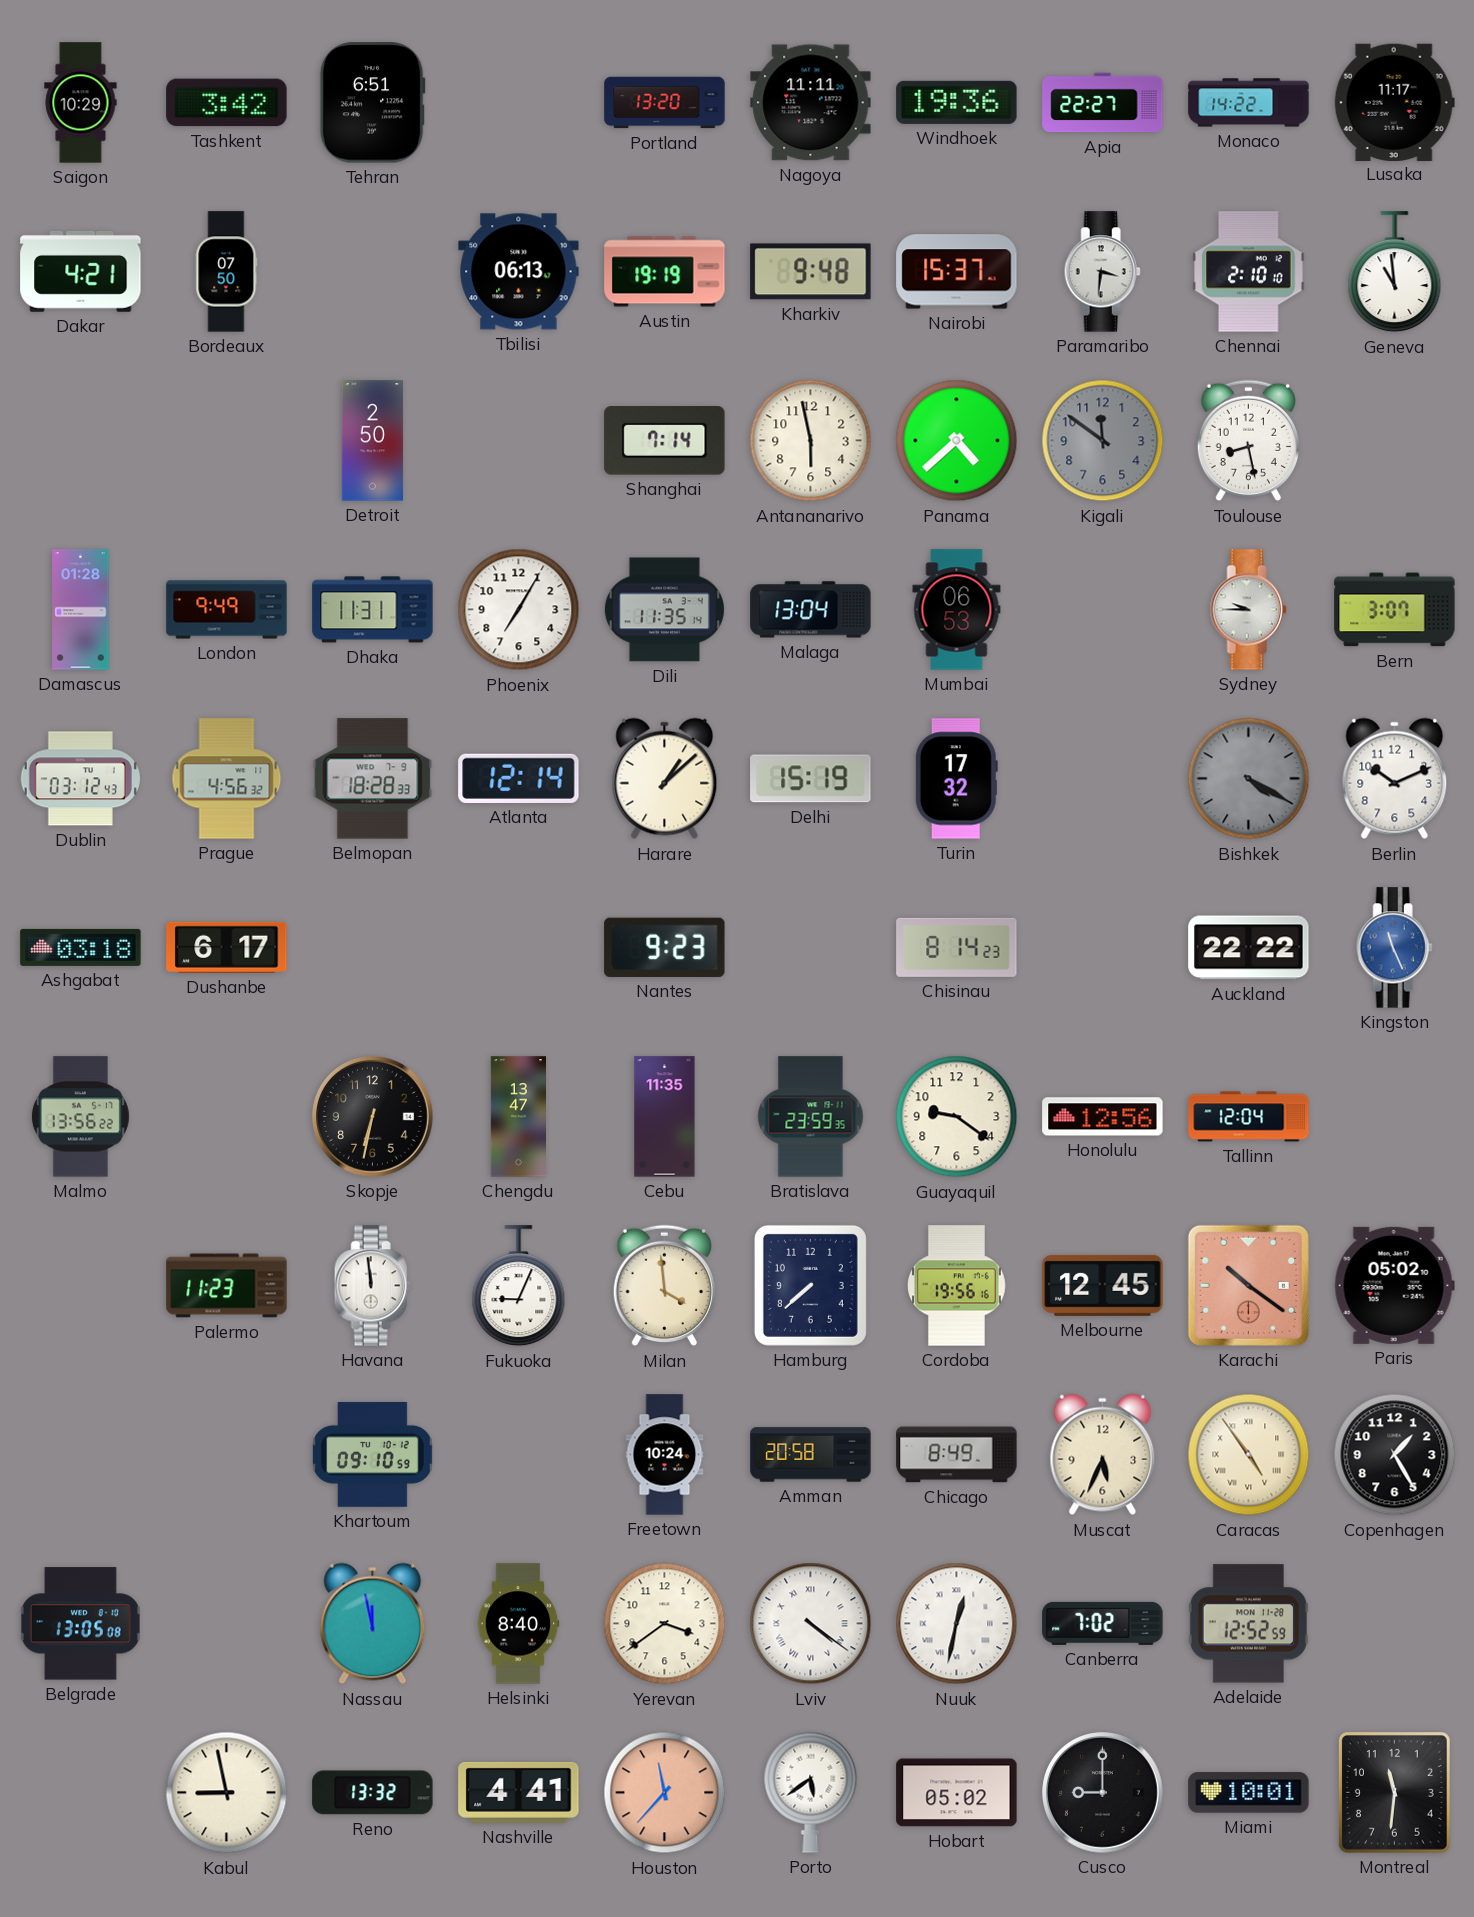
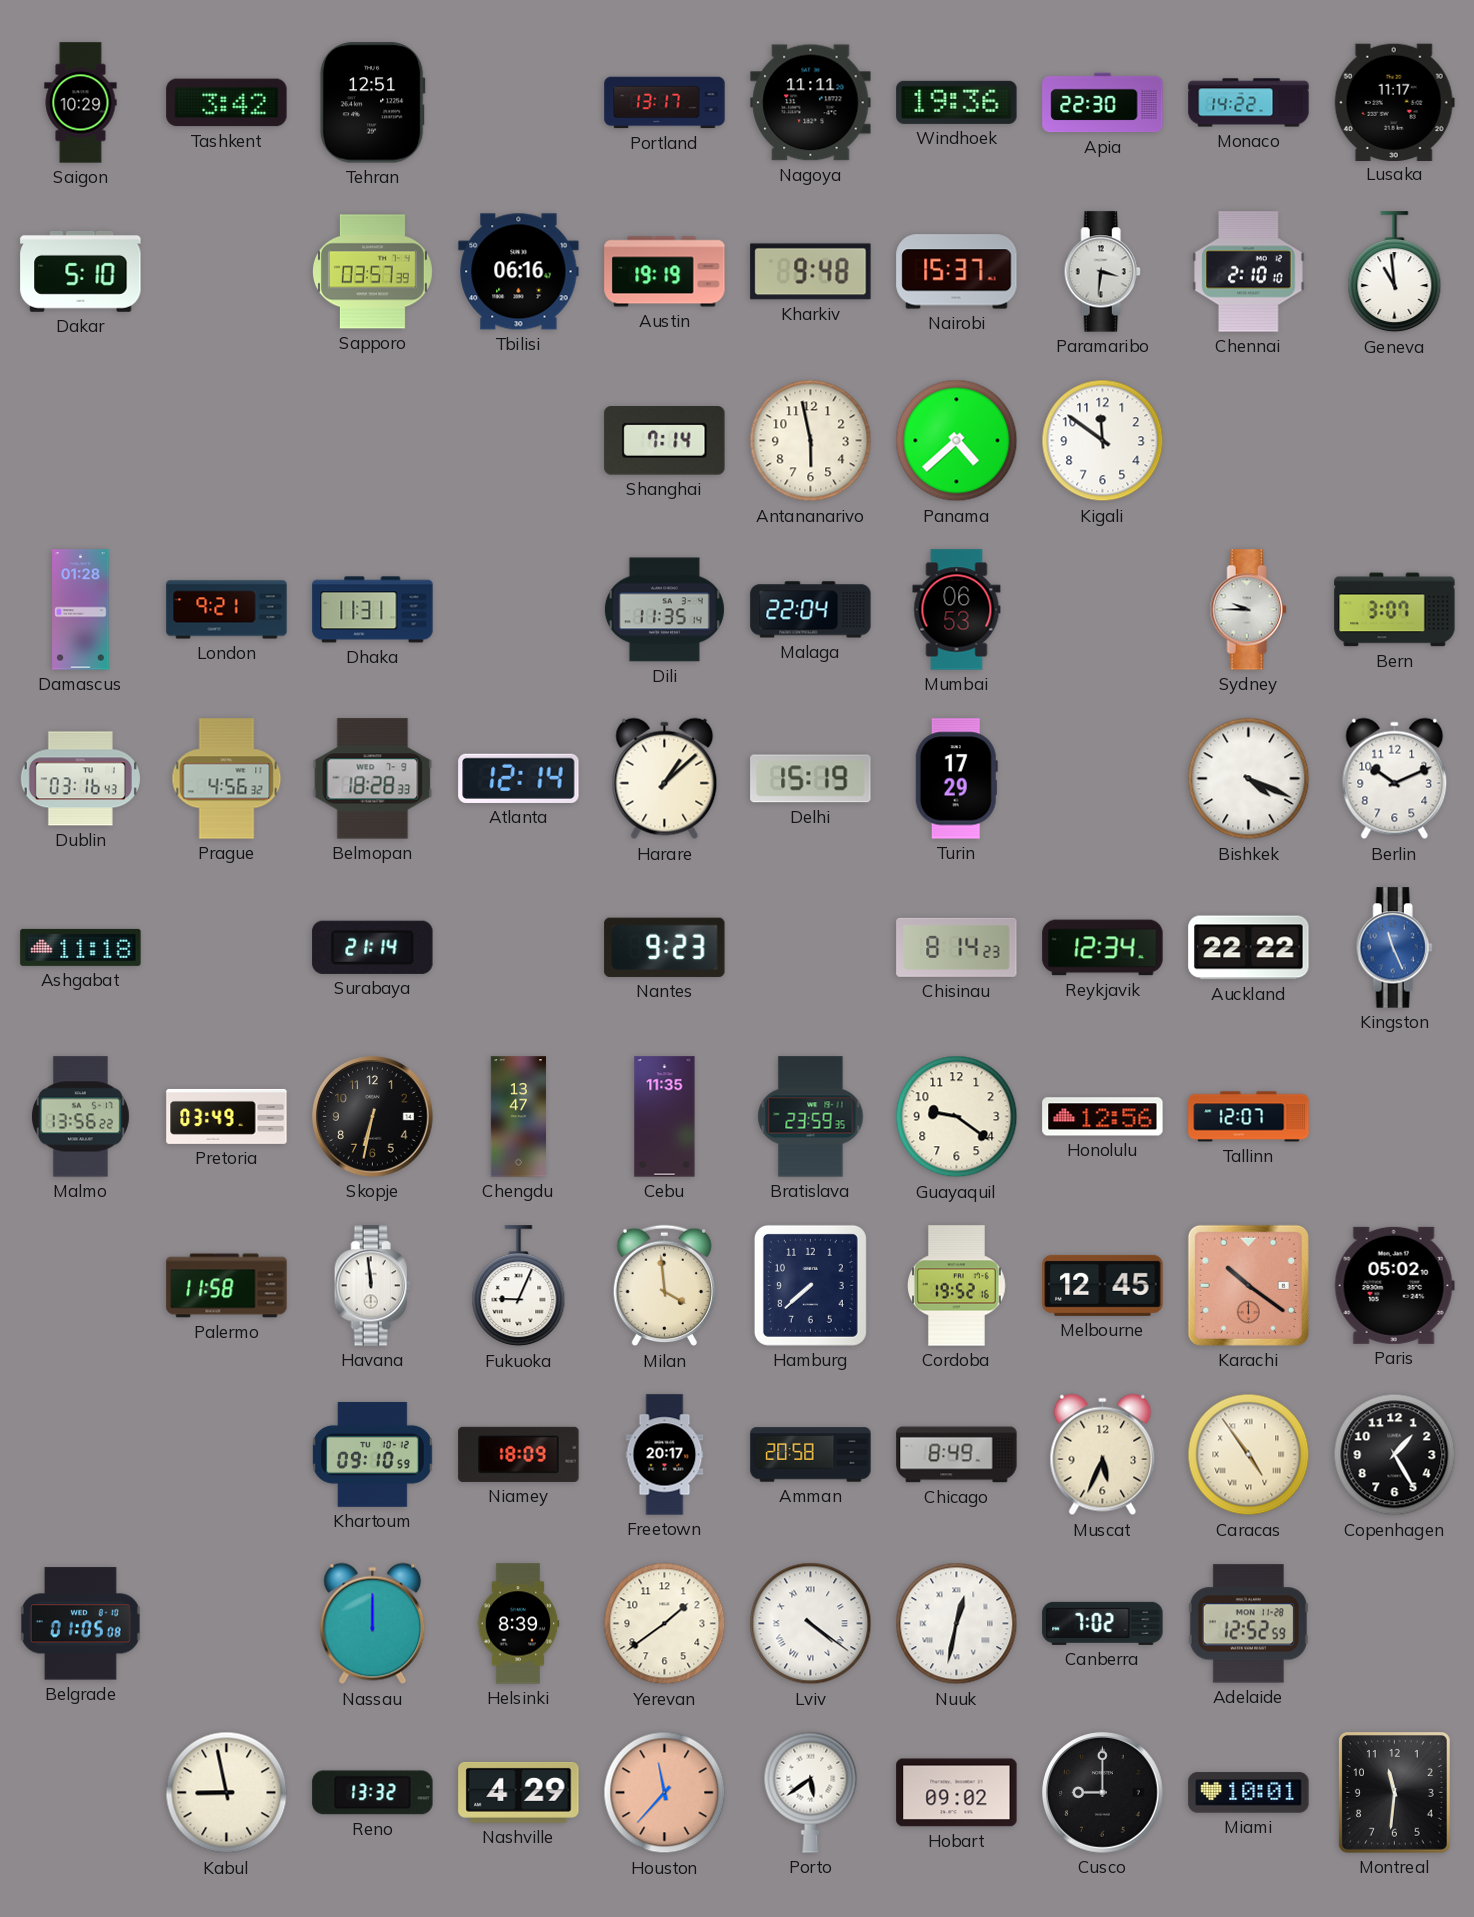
Tehran: 6:51 -> 12:51
Portland: 13:20 -> 13:17
Apia: 22:27 -> 22:30
Dakar: 4:21 -> 5:10
Bordeaux: 07:50 -> none
Sapporo: none -> 03:57
Tbilisi: 06:13 -> 06:16
Detroit: 2:50 -> none
Kigali dial: grey -> white
Toulouse: 8:28 -> none
London: 9:49 -> 9:21
Phoenix: 7:05 -> none
Malaga: 13:04 -> 22:04
Dublin: 03:12 -> 03:16
Turin: 17:32 -> 17:29
Bishkek: 4:20 -> 4:19
Bishkek dial: grey -> white
Ashgabat: 03:18 -> 11:18
Dushanbe: 6:17 -> none
Surabaya: none -> 21:14
Reykjavik: none -> 12:34
Pretoria: none -> 03:49
Tallinn: 12:04 -> 12:07
Palermo: 11:23 -> 11:58
Cordoba: 19:56 -> 19:52
Niamey: none -> 18:09
Freetown: 10:24 -> 20:17
Belgrade: 13:05 -> 01:05
Nassau: 11:58 -> 12:00
Helsinki: 8:40 -> 8:39
Yerevan: 3:39 -> 1:39
Nashville: 4:41 -> 4:29
Hobart: 05:02 -> 09:02
